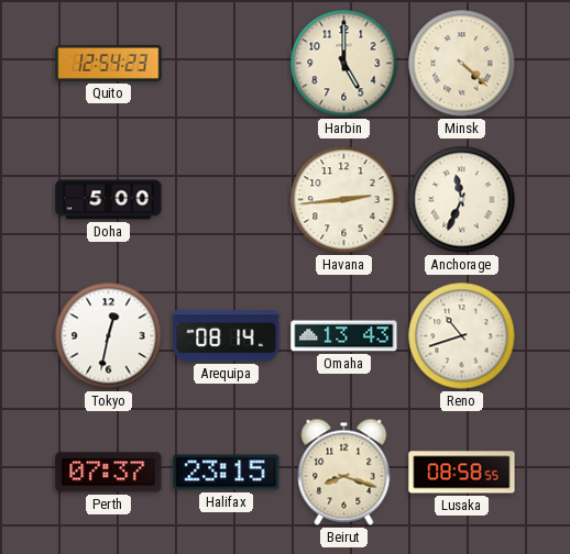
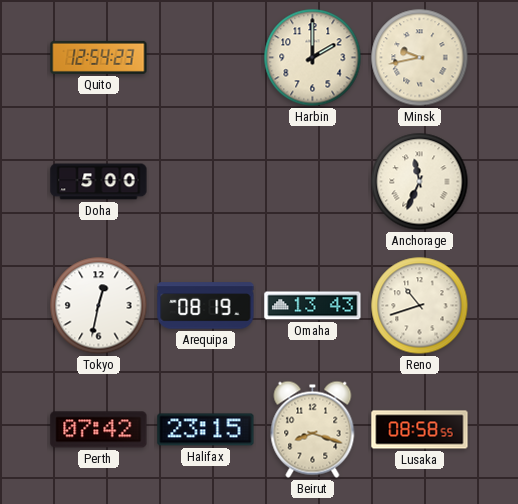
Harbin: 5:00 -> 2:00
Minsk: 4:22 -> 9:43
Havana: 2:44 -> none
Arequipa: 08:14 -> 08:19
Perth: 07:37 -> 07:42
